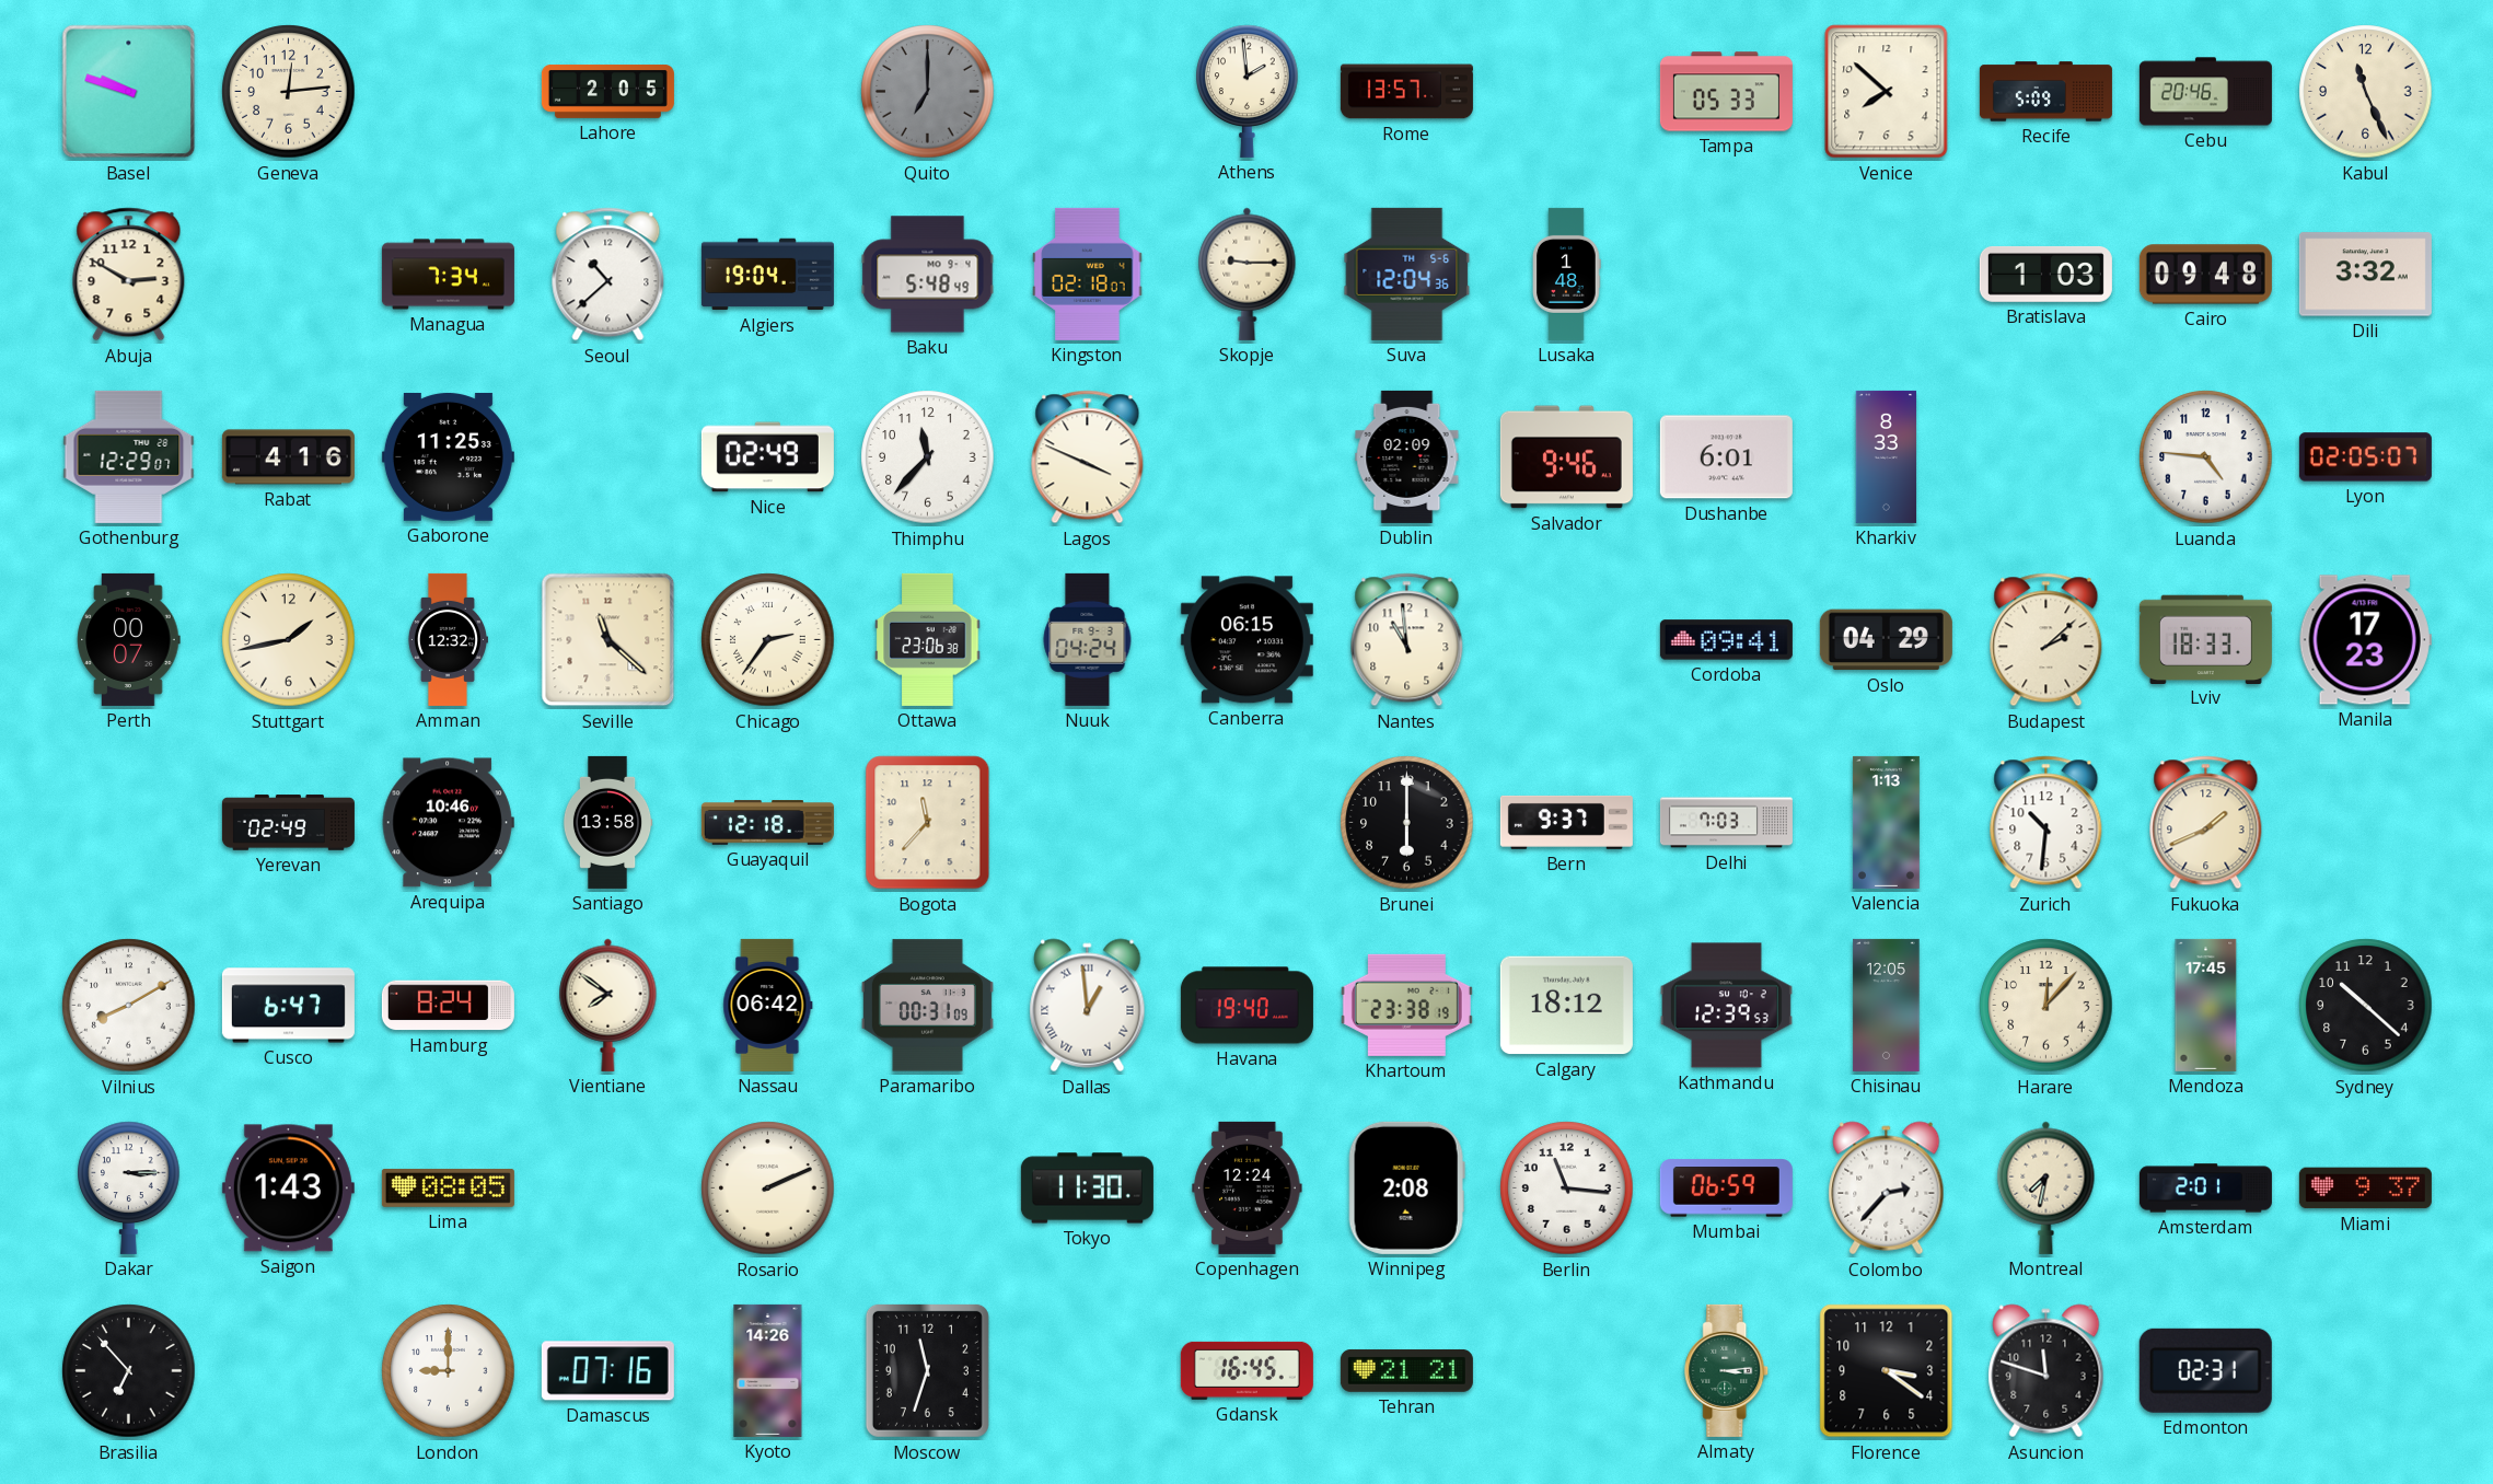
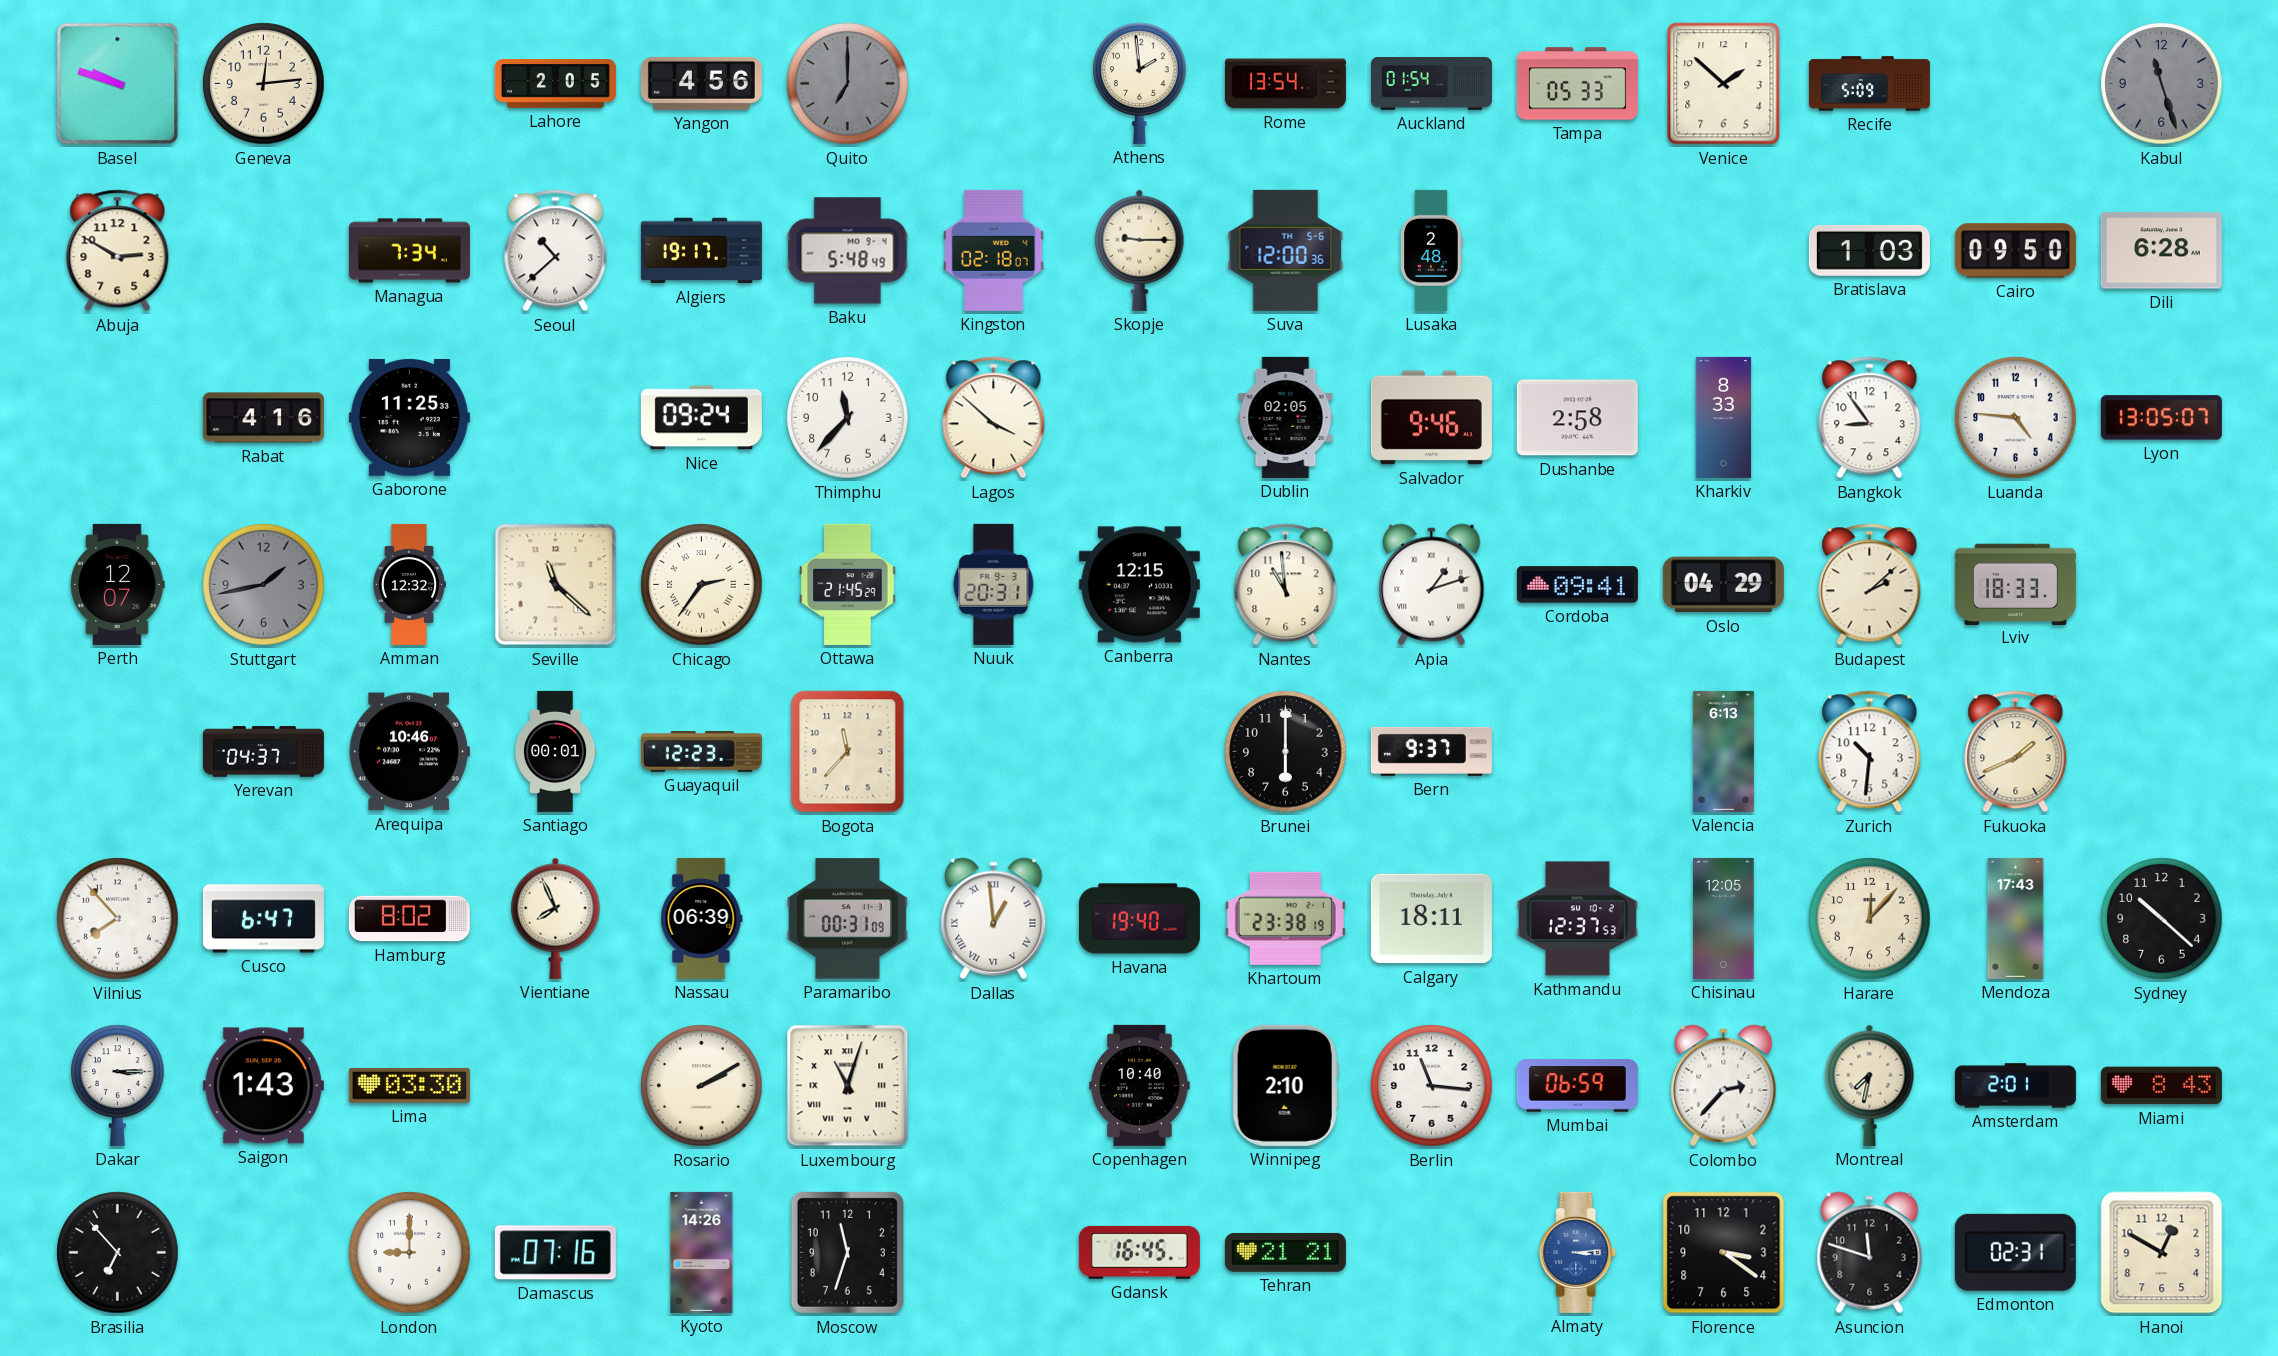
Yangon: none -> 4:56
Rome: 13:57 -> 13:54
Auckland: none -> 01:54
Venice: 7:52 -> 1:52
Cebu: 20:46 -> none
Kabul: 11:26 -> 11:27
Kabul dial: cream -> grey
Algiers: 19:04 -> 19:17
Suva: 12:04 -> 12:00
Lusaka: 1:48 -> 2:48
Cairo: 09:48 -> 09:50
Dili: 3:32 -> 6:28
Gothenburg: 12:29 -> none
Nice: 02:49 -> 09:24
Lagos: 3:49 -> 3:52
Dublin: 02:09 -> 02:05
Dushanbe: 6:01 -> 2:58
Bangkok: none -> 8:54
Lyon: 02:05 -> 13:05
Perth: 00:07 -> 12:07
Stuttgart dial: cream -> grey
Ottawa: 23:06 -> 21:45
Nuuk: 04:24 -> 20:31
Canberra: 06:15 -> 12:15
Apia: none -> 1:12
Manila: 17:23 -> none
Yerevan: 02:49 -> 04:37
Santiago: 13:58 -> 00:01
Guayaquil: 12:18 -> 12:23
Delhi: 7:03 -> none
Valencia: 1:13 -> 6:13
Vilnius: 8:10 -> 7:53
Hamburg: 8:24 -> 8:02
Vientiane: 7:51 -> 7:56
Nassau: 06:42 -> 06:39
Calgary: 18:12 -> 18:11
Kathmandu: 12:39 -> 12:37
Mendoza: 17:45 -> 17:43
Lima: 08:05 -> 03:30
Rosario: 2:11 -> 2:10
Luxembourg: none -> 11:03
Tokyo: 11:30 -> none
Copenhagen: 12:24 -> 10:40
Winnipeg: 2:08 -> 2:10
Miami: 9:37 -> 8:43
Almaty dial: green -> blue
Hanoi: none -> 12:50
